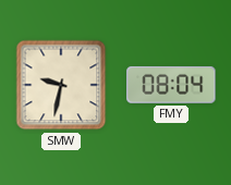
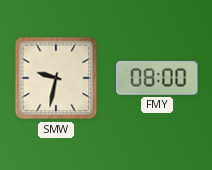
FMY: 08:04 -> 08:00
